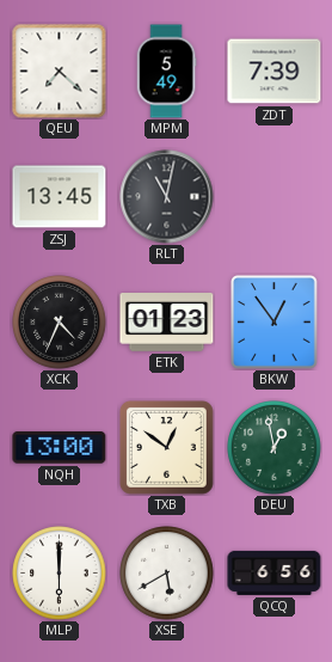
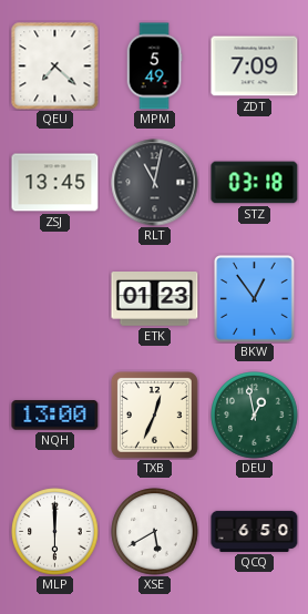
ZDT: 7:39 -> 7:09
STZ: none -> 03:18
XCK: 4:34 -> none
TXB: 12:51 -> 12:34
QCQ: 6:56 -> 6:50
